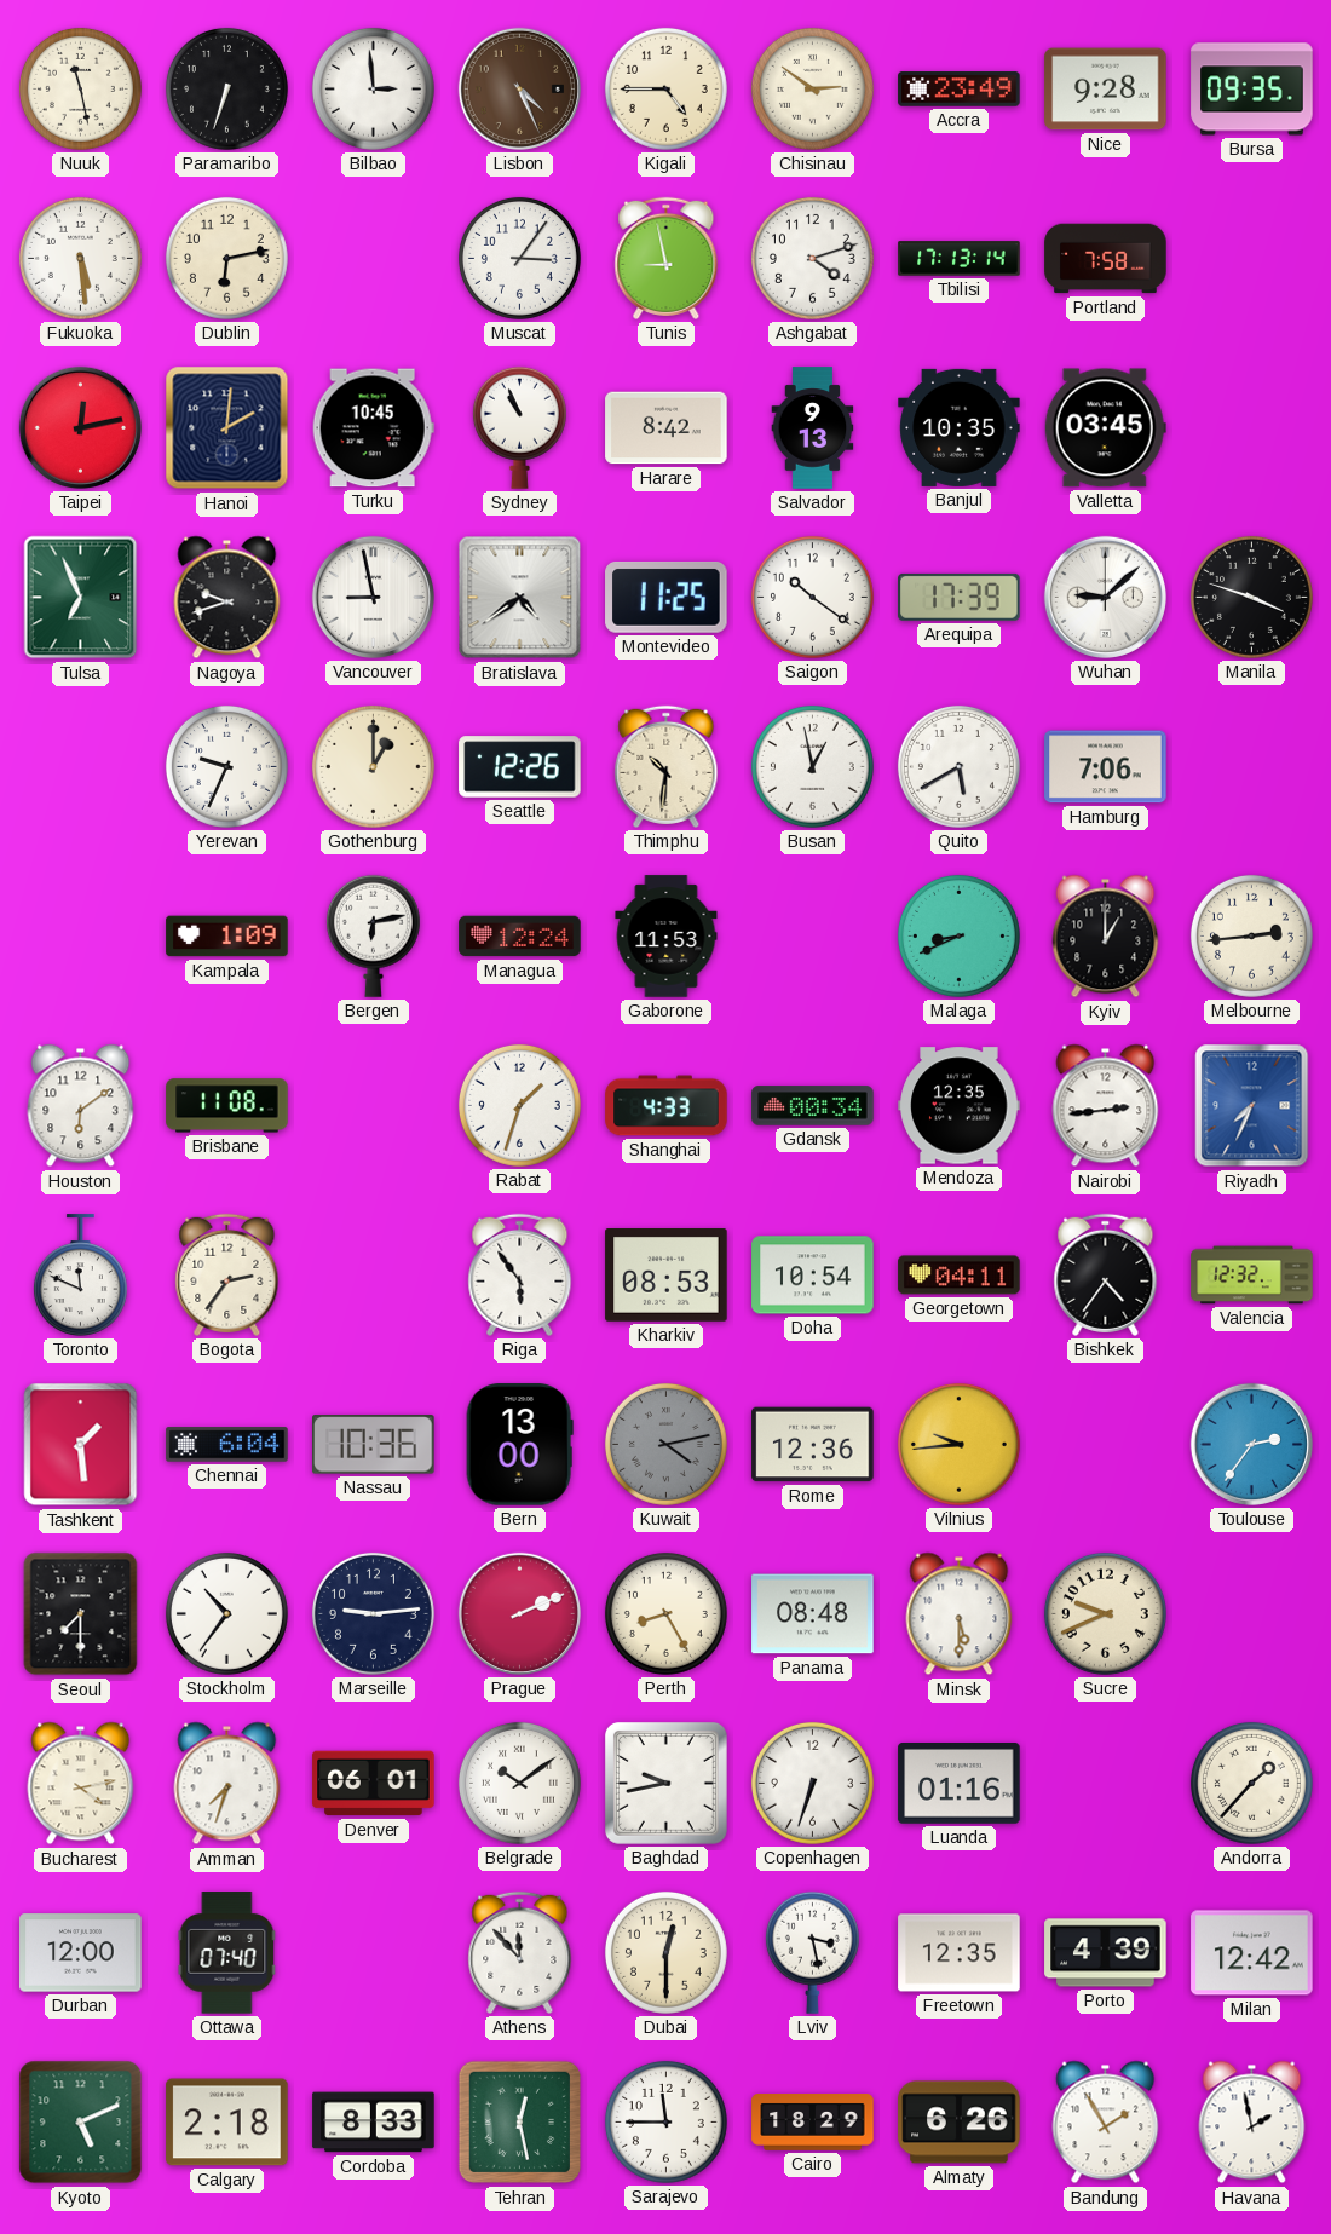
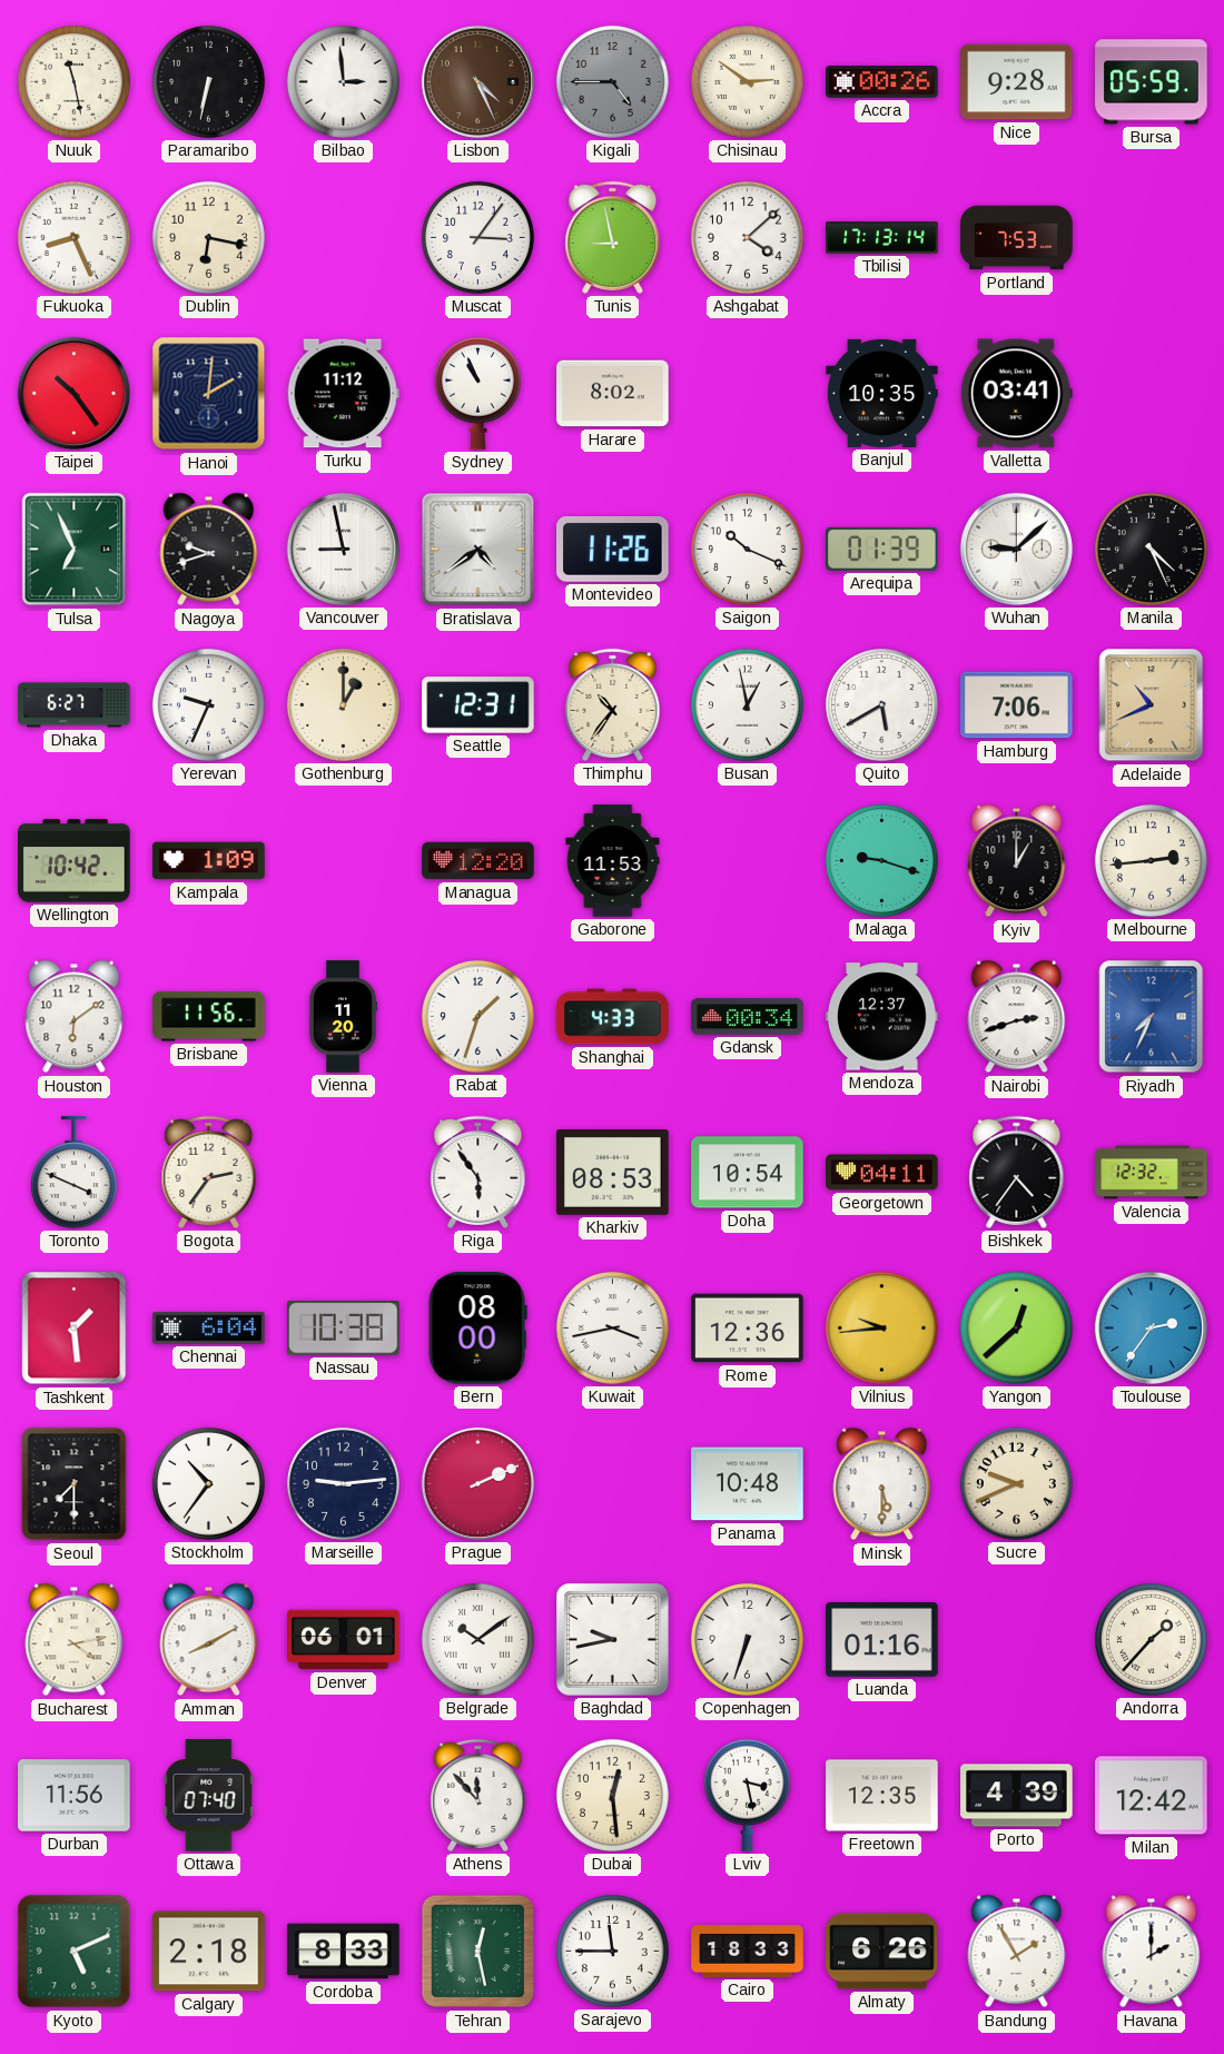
Paramaribo: 6:33 -> 6:32
Kigali dial: cream -> grey
Accra: 23:49 -> 00:26
Bursa: 09:35 -> 05:59
Fukuoka: 5:29 -> 8:26
Dublin: 6:13 -> 6:17
Ashgabat: 4:12 -> 4:08
Portland: 7:58 -> 7:53
Taipei: 12:13 -> 10:24
Turku: 10:45 -> 11:12
Harare: 8:42 -> 8:02
Salvador: 9:13 -> none
Valletta: 03:45 -> 03:41
Montevideo: 11:25 -> 11:26
Saigon: 10:21 -> 10:19
Arequipa: 17:39 -> 01:39
Manila: 3:48 -> 4:26
Dhaka: none -> 6:27
Seattle: 12:26 -> 12:31
Thimphu: 10:31 -> 10:36
Adelaide: none -> 10:41
Wellington: none -> 10:42
Bergen: 6:13 -> none
Managua: 12:24 -> 12:20
Malaga: 8:41 -> 9:18
Brisbane: 11:08 -> 11:56
Vienna: none -> 11:20
Mendoza: 12:35 -> 12:37
Nairobi: 2:44 -> 2:42
Toronto: 11:49 -> 3:49
Nassau: 10:36 -> 10:38
Bern: 13:00 -> 08:00
Kuwait: 4:13 -> 3:43
Kuwait dial: grey -> white
Yangon: none -> 12:38
Perth: 8:25 -> none
Panama: 08:48 -> 10:48
Amman: 7:33 -> 8:10
Durban: 12:00 -> 11:56
Dubai: 12:30 -> 12:29
Cairo: 18:29 -> 18:33
Havana: 1:58 -> 2:00
